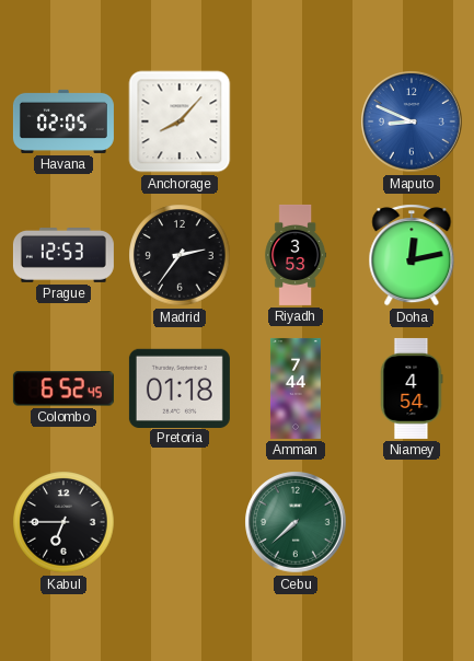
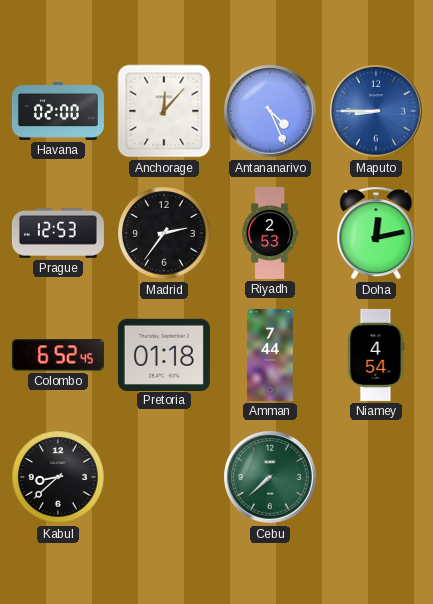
Havana: 02:05 -> 02:00
Anchorage: 8:07 -> 12:07
Antananarivo: none -> 4:26
Maputo: 8:49 -> 8:45
Riyadh: 3:53 -> 2:53
Kabul: 6:45 -> 8:38
